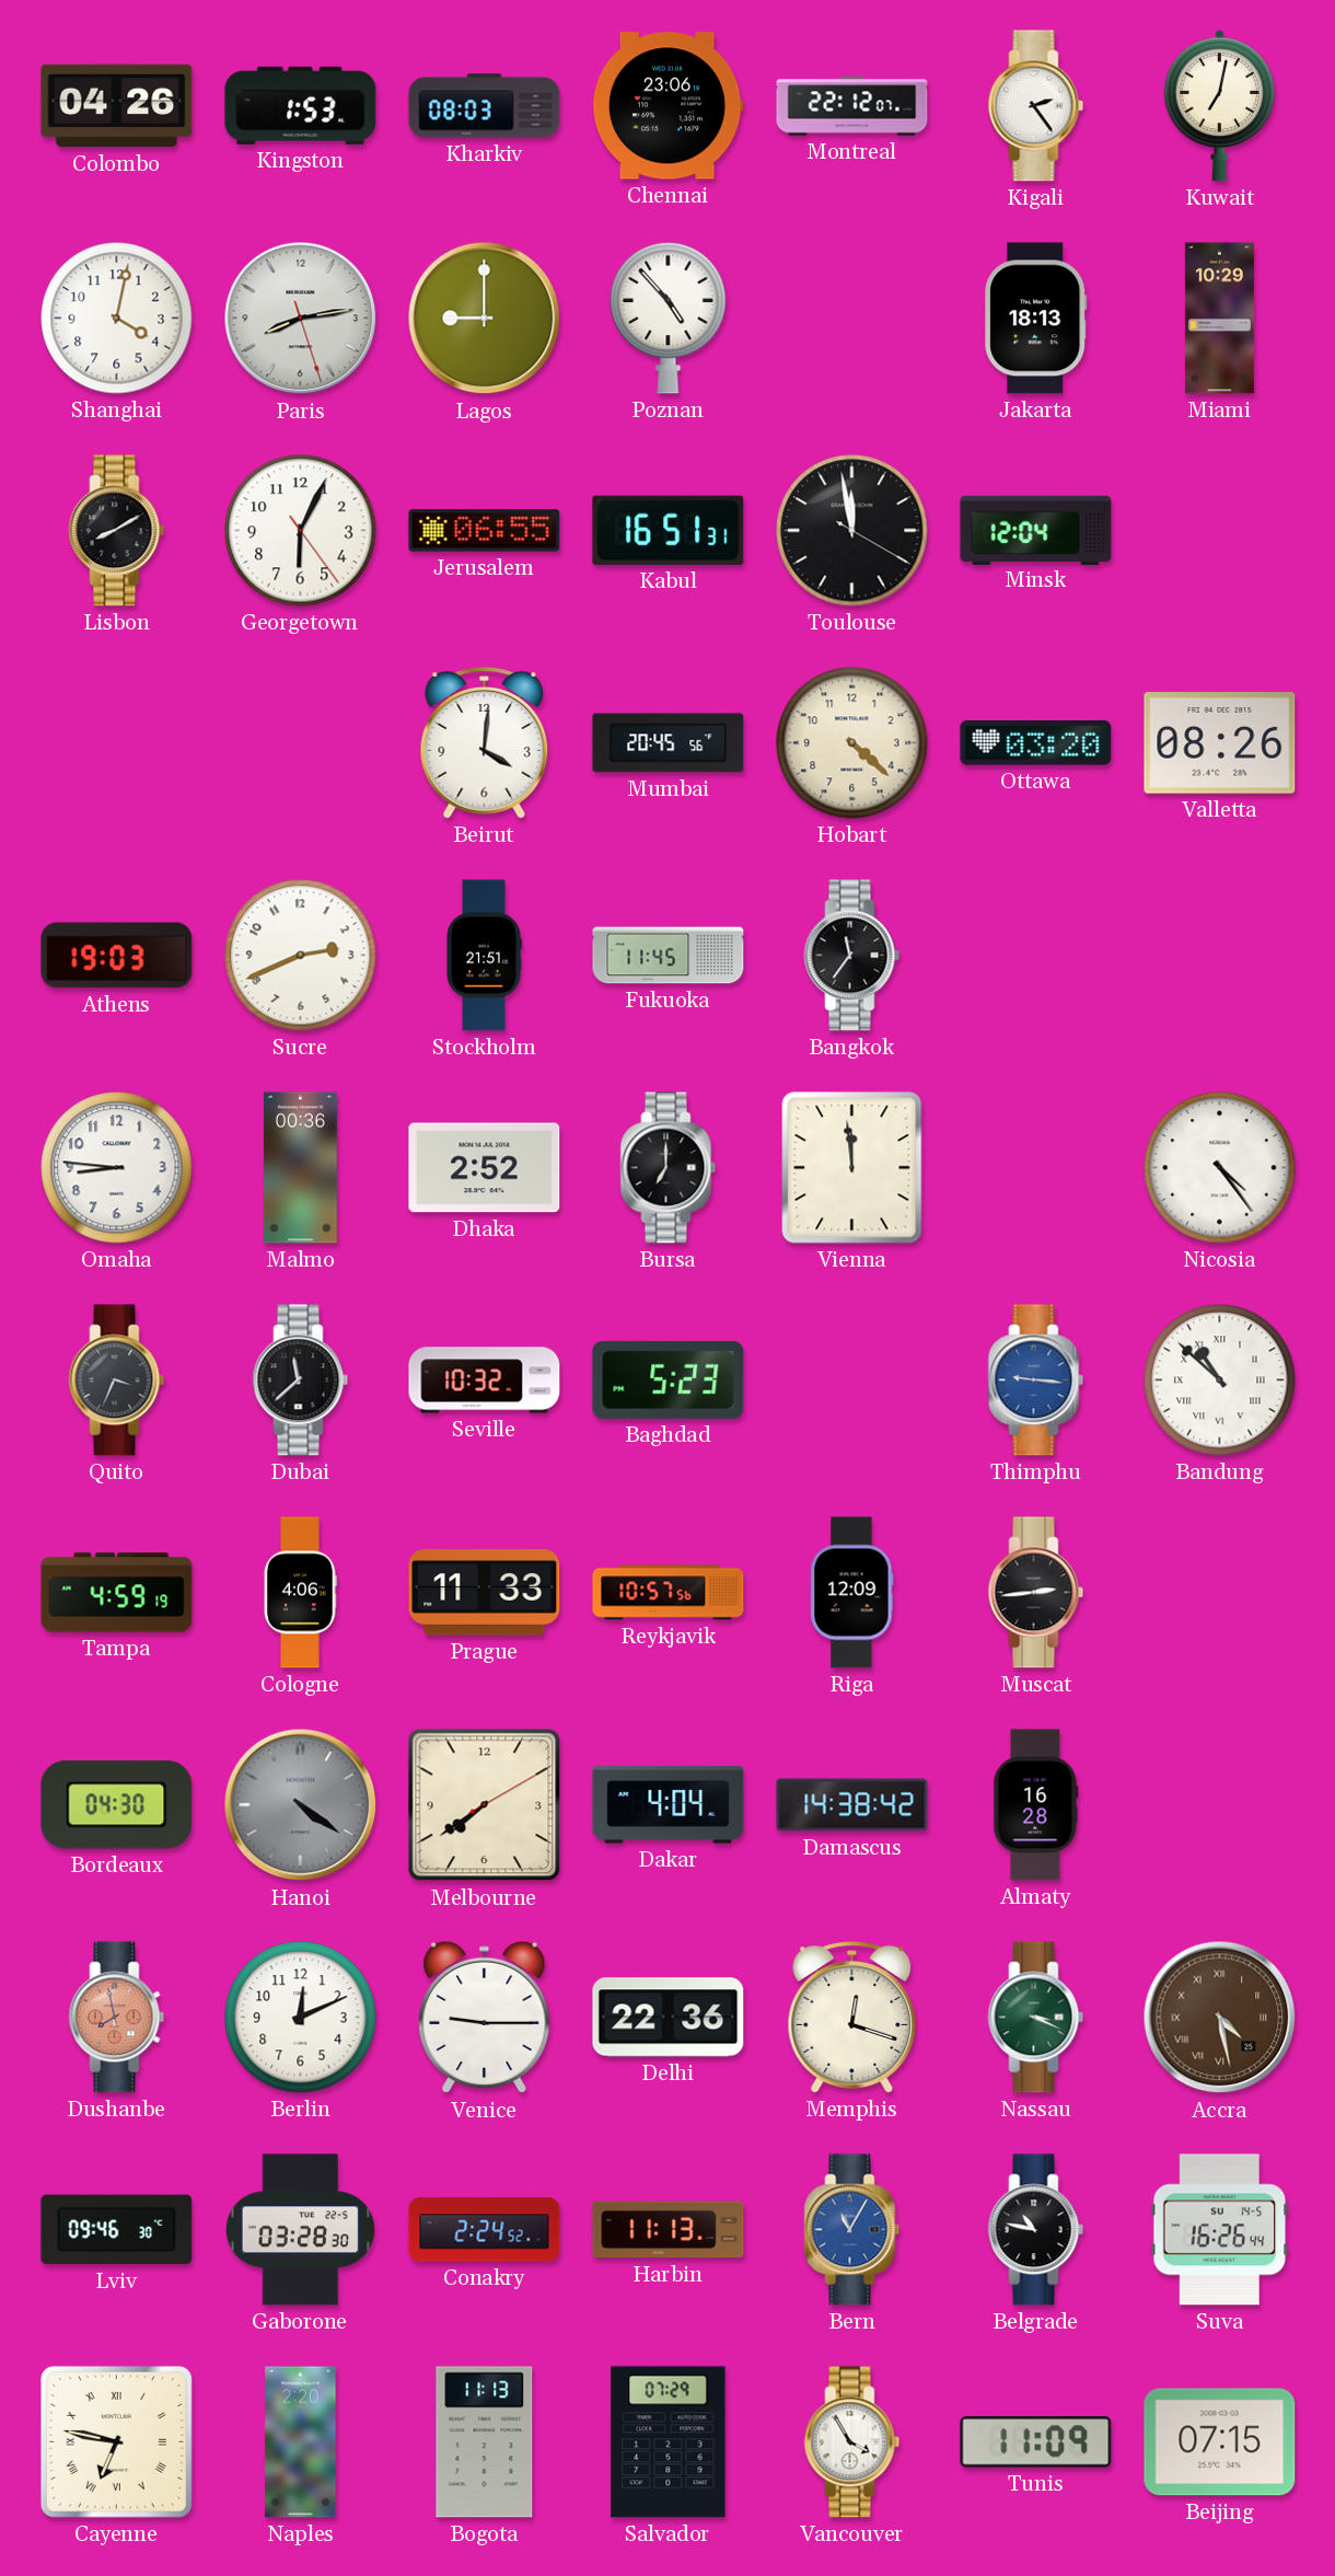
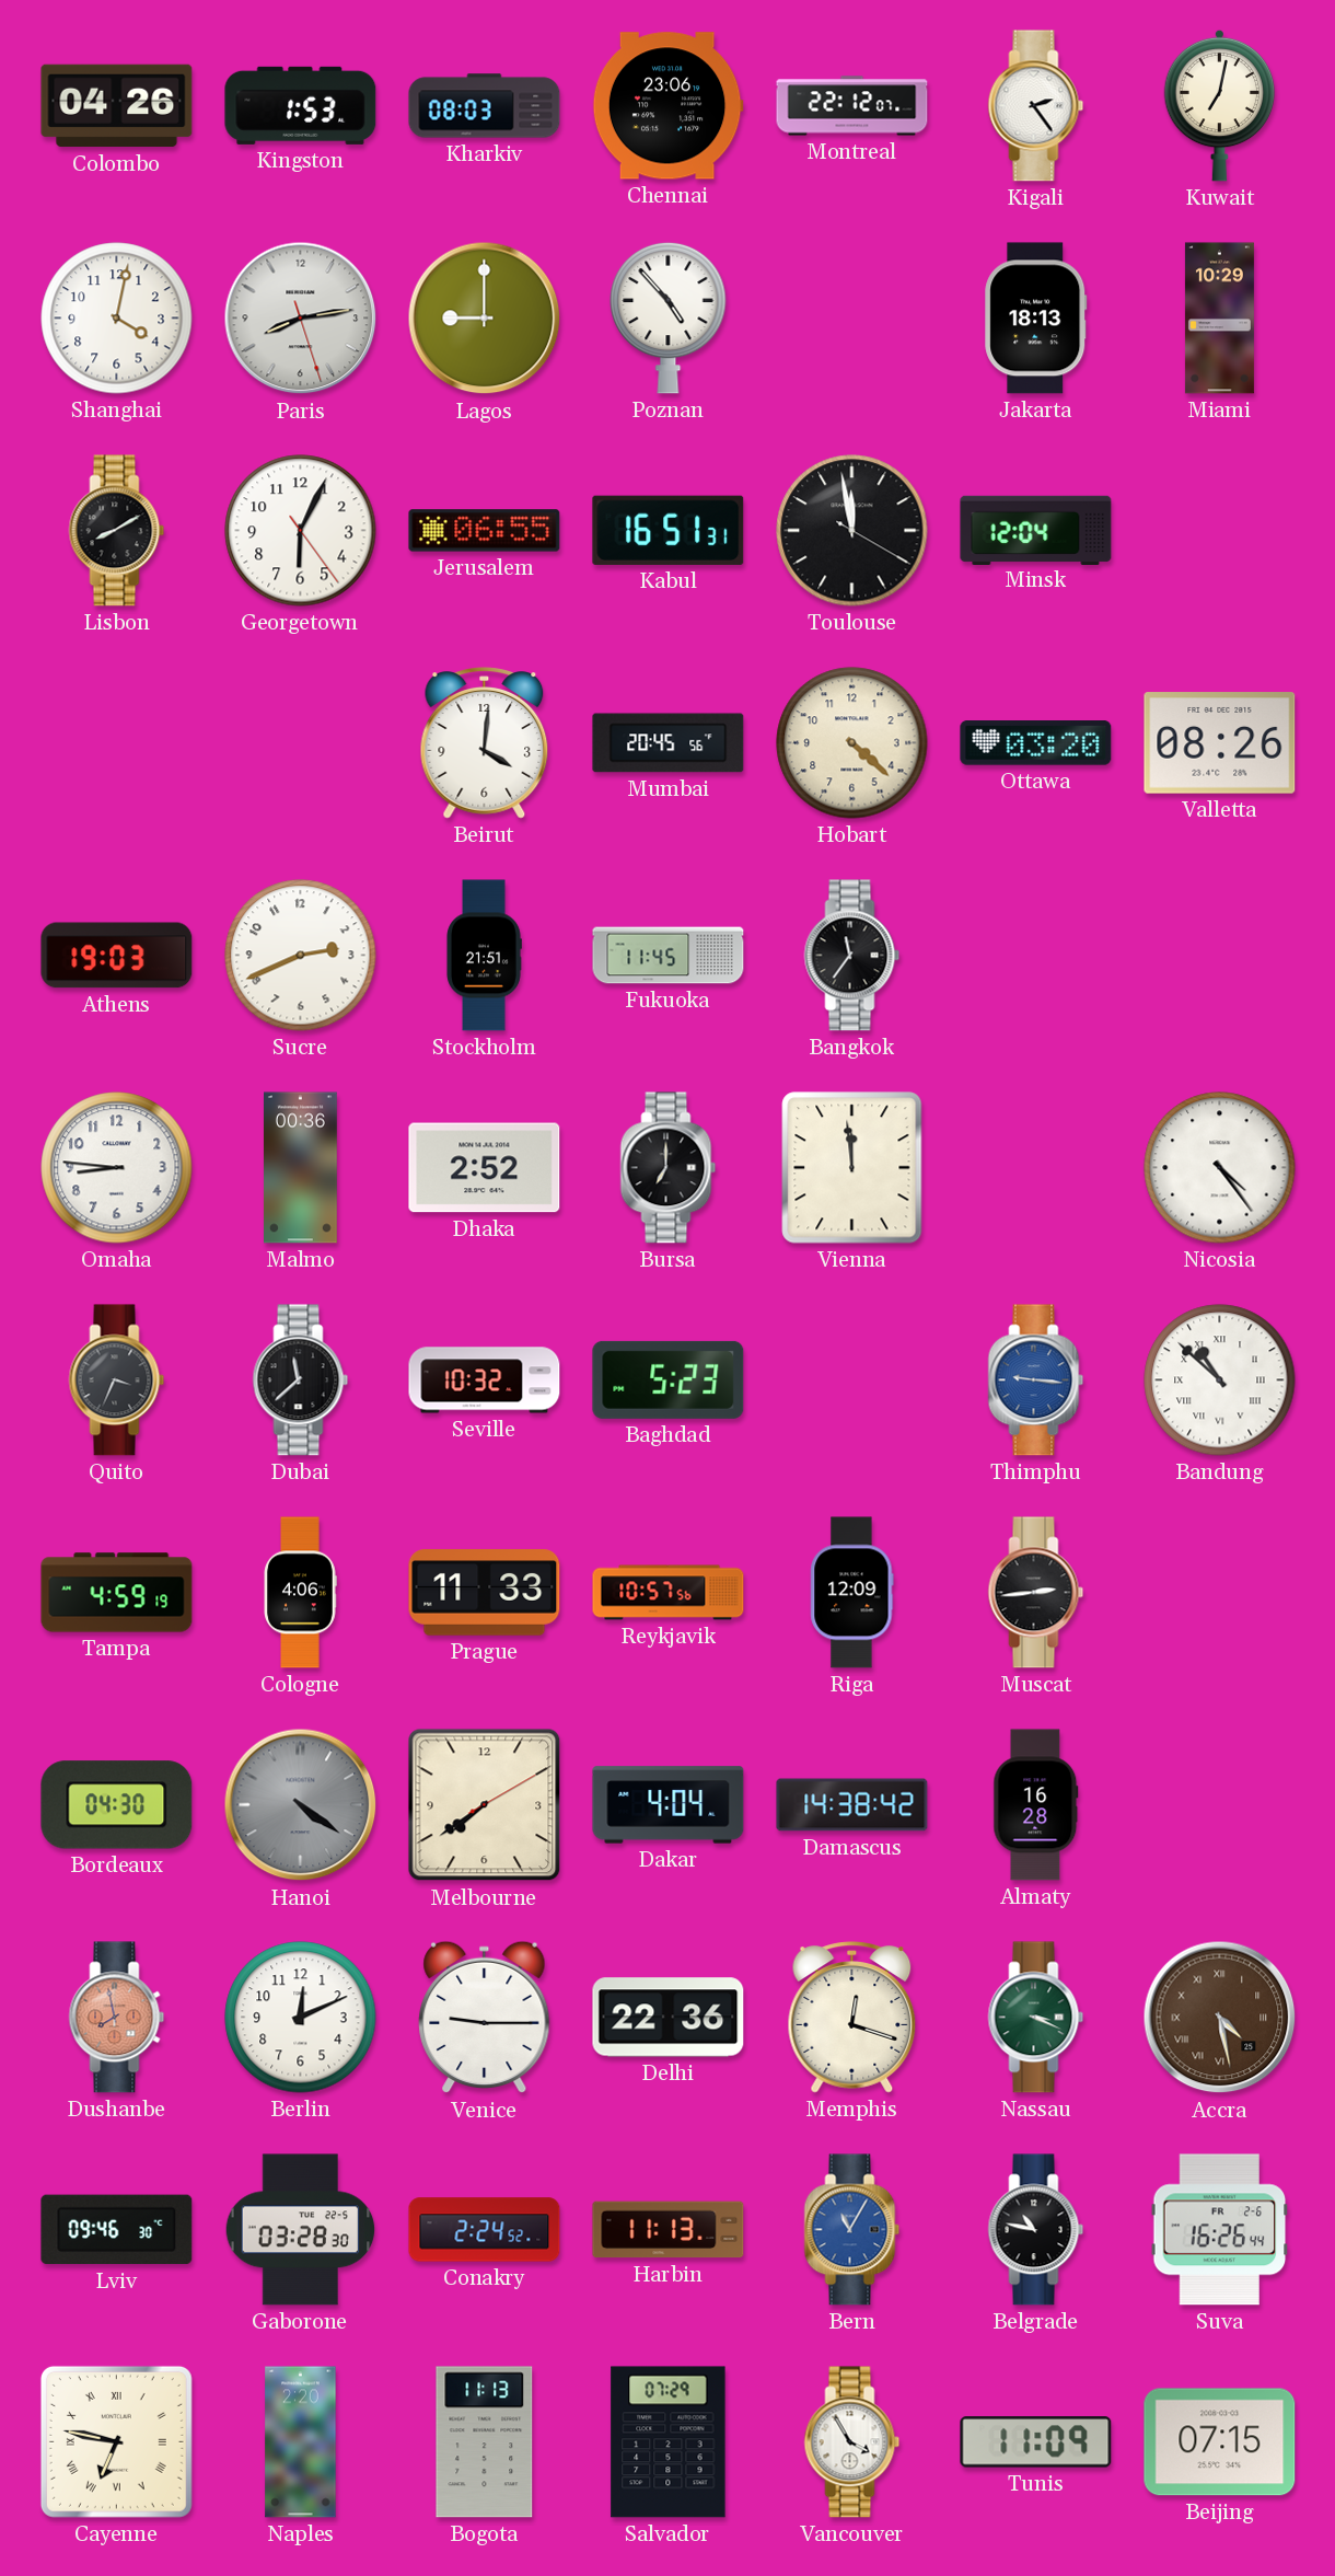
Suva date: SU 14-5 -> FR 2-6
